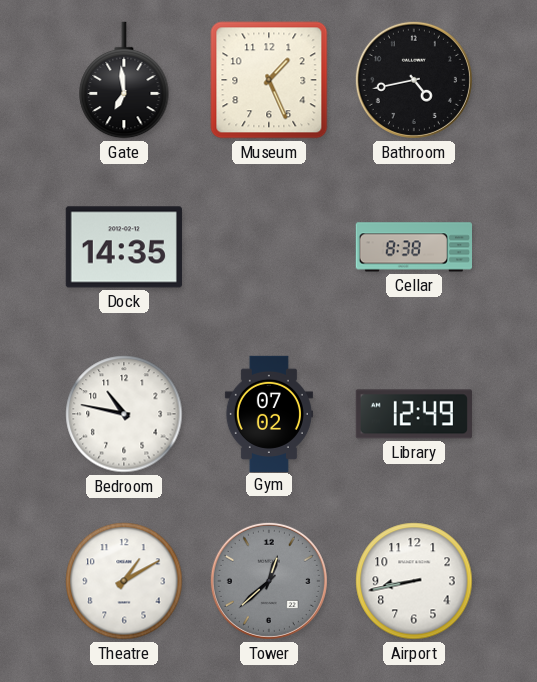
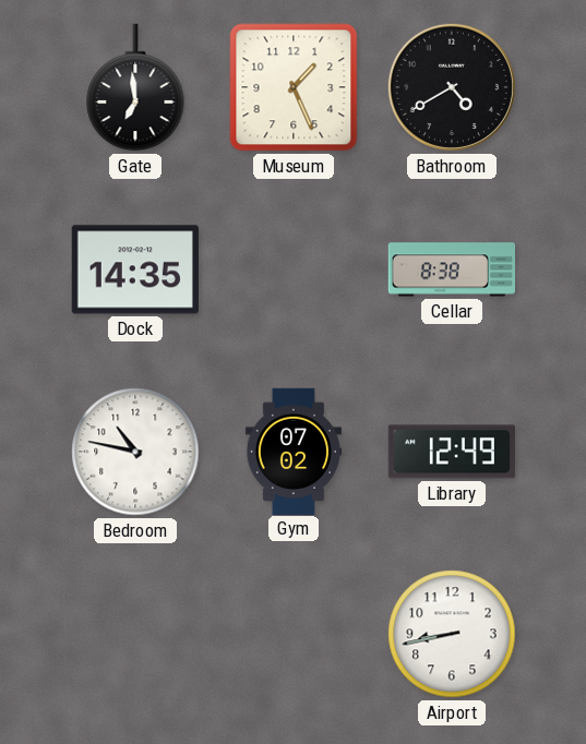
Bathroom: 4:43 -> 4:40
Theatre: 1:10 -> none
Tower: 12:38 -> none
